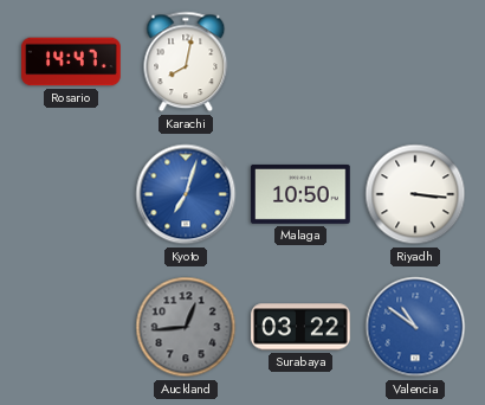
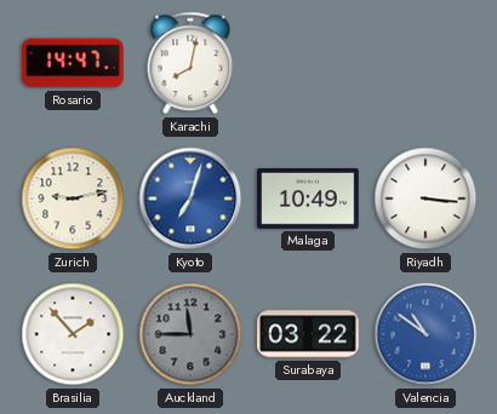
Zurich: none -> 9:13
Malaga: 10:50 -> 10:49
Brasilia: none -> 1:53
Auckland: 12:44 -> 11:45
